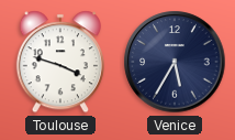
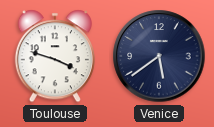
Venice: 5:35 -> 5:39
